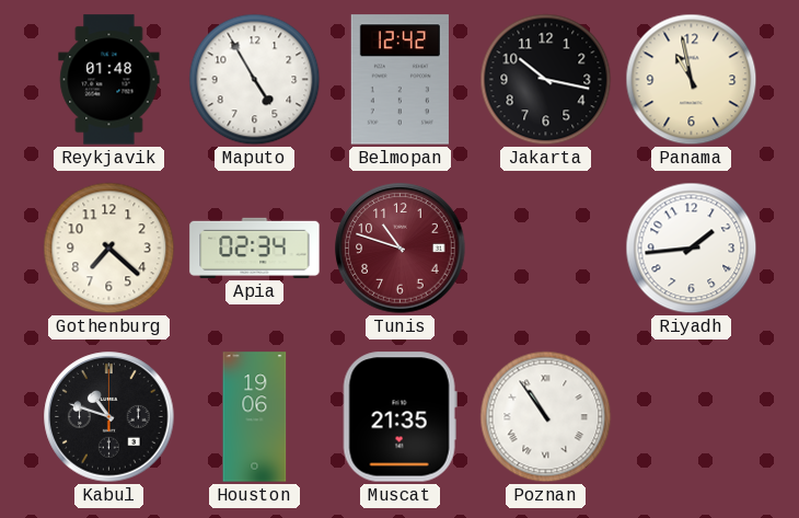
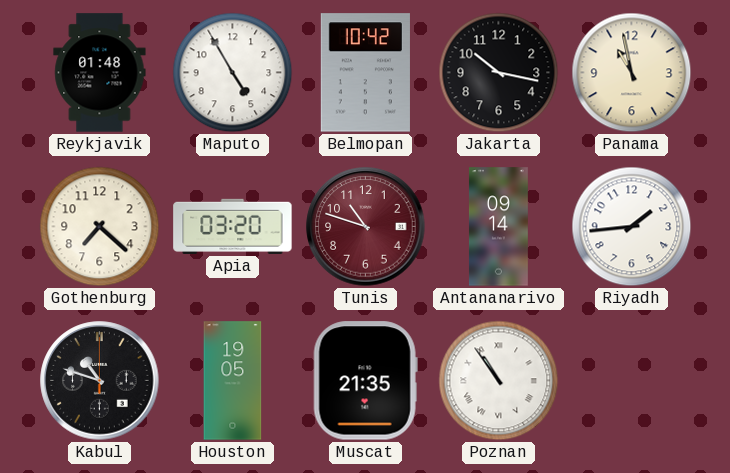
Belmopan: 12:42 -> 10:42
Apia: 02:34 -> 03:20
Antananarivo: none -> 09:14
Houston: 19:06 -> 19:05
